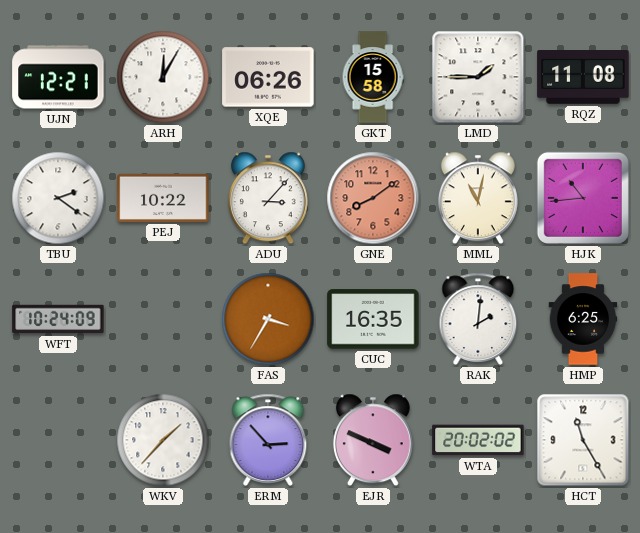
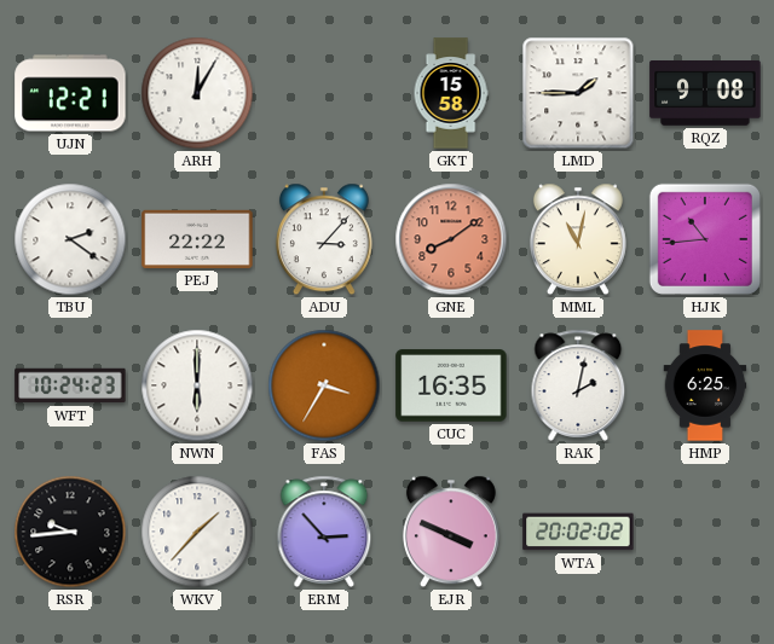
XQE: 06:26 -> none
RQZ: 11:08 -> 9:08
PEJ: 10:22 -> 22:22
WFT: 10:24:09 -> 10:24:23
NWN: none -> 6:00
RAK: 2:01 -> 2:02
RSR: none -> 9:44
HCT: 11:25 -> none
